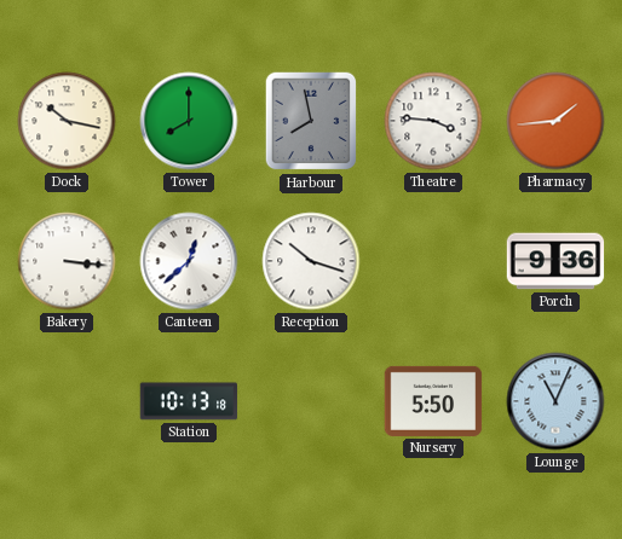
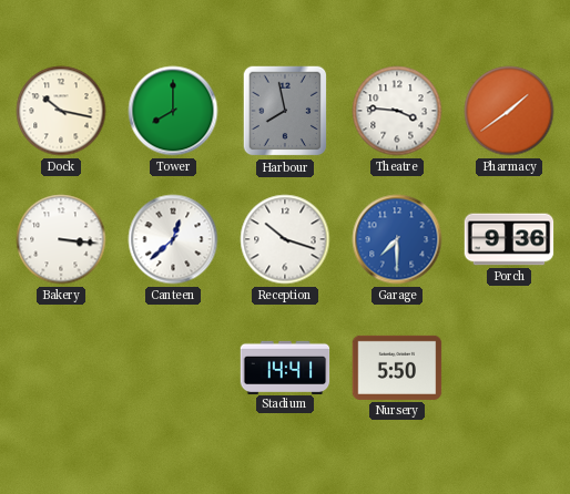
Pharmacy: 1:44 -> 1:39
Garage: none -> 7:30
Station: 10:13 -> none
Stadium: none -> 14:41
Lounge: 11:04 -> none
